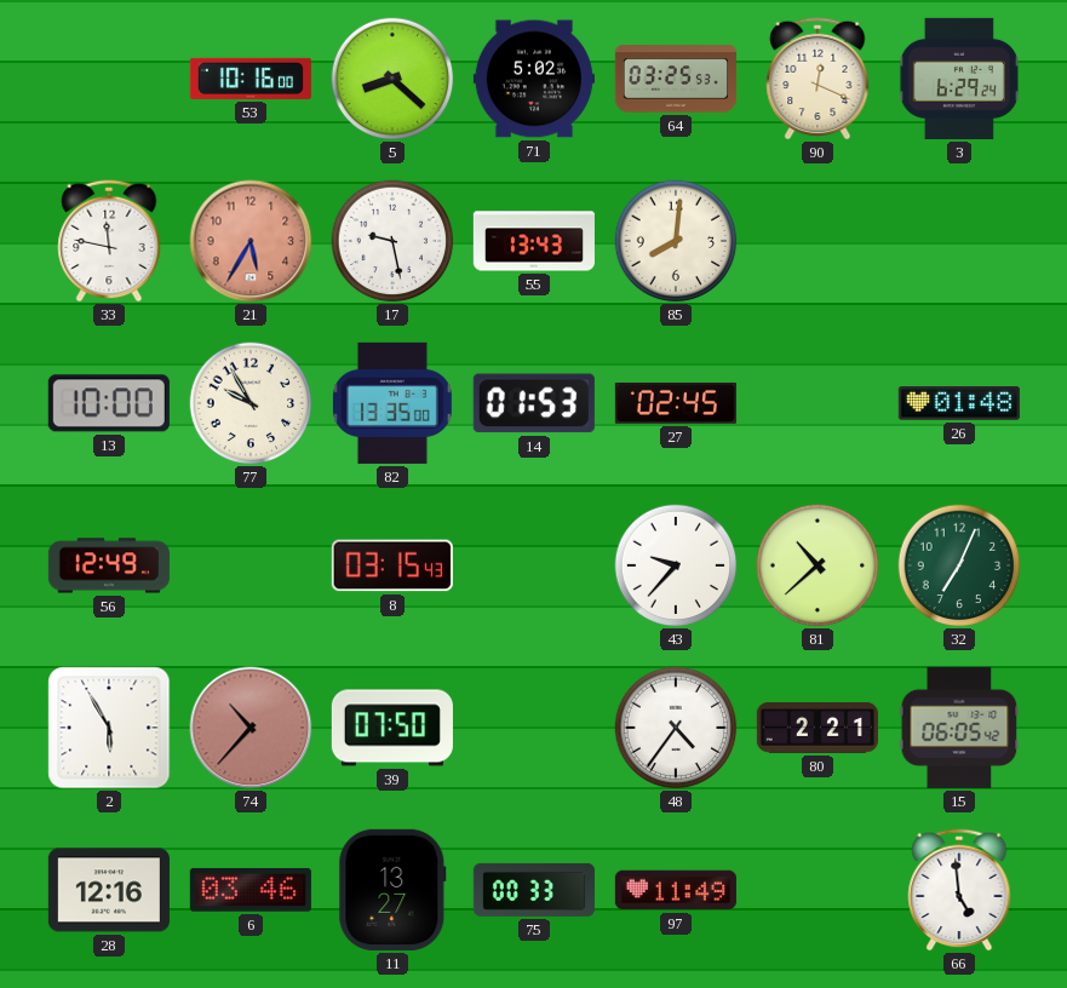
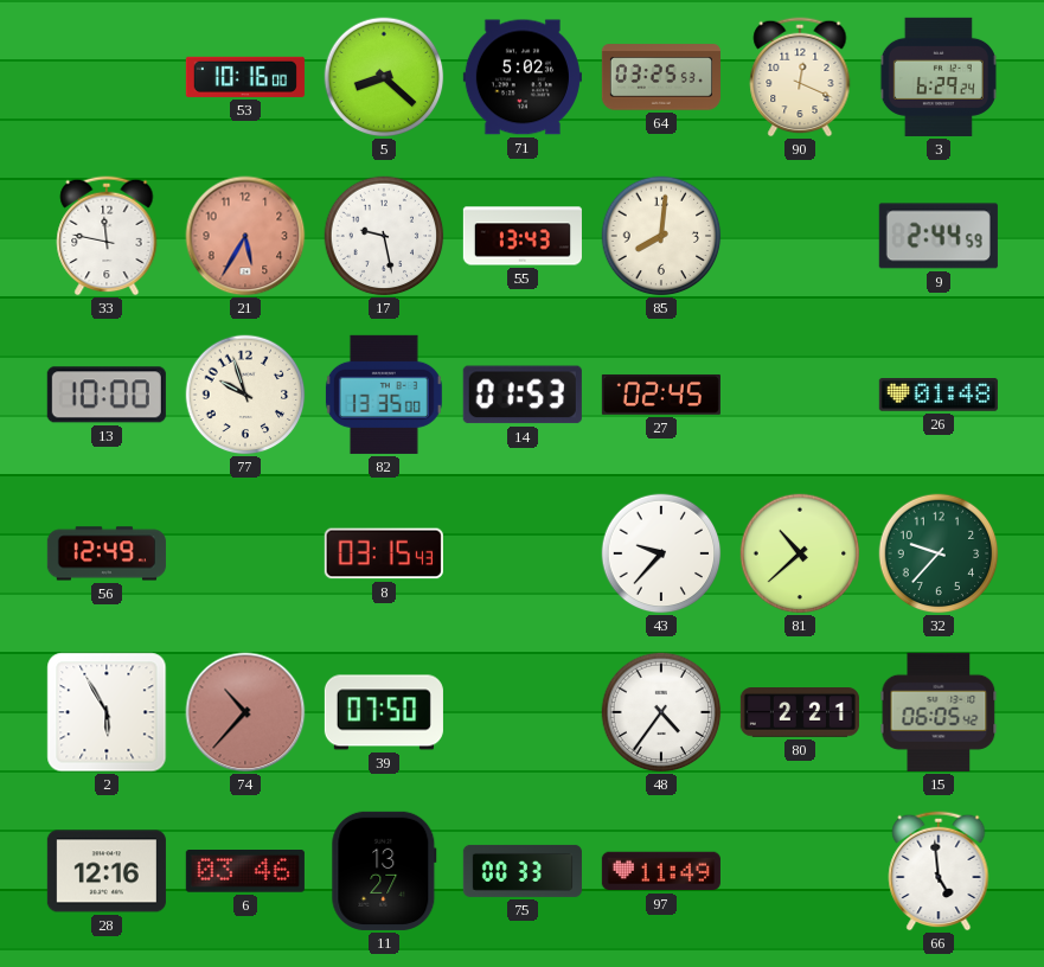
9: none -> 2:44
77: 9:55 -> 9:57
32: 7:04 -> 9:37
